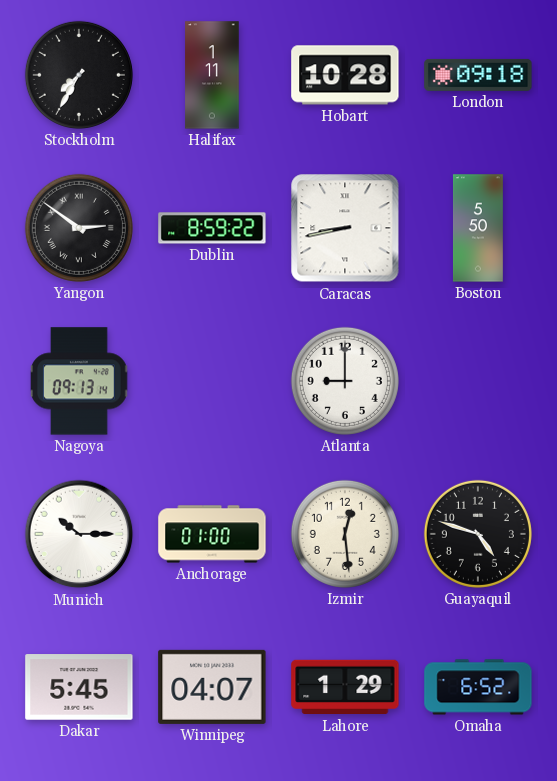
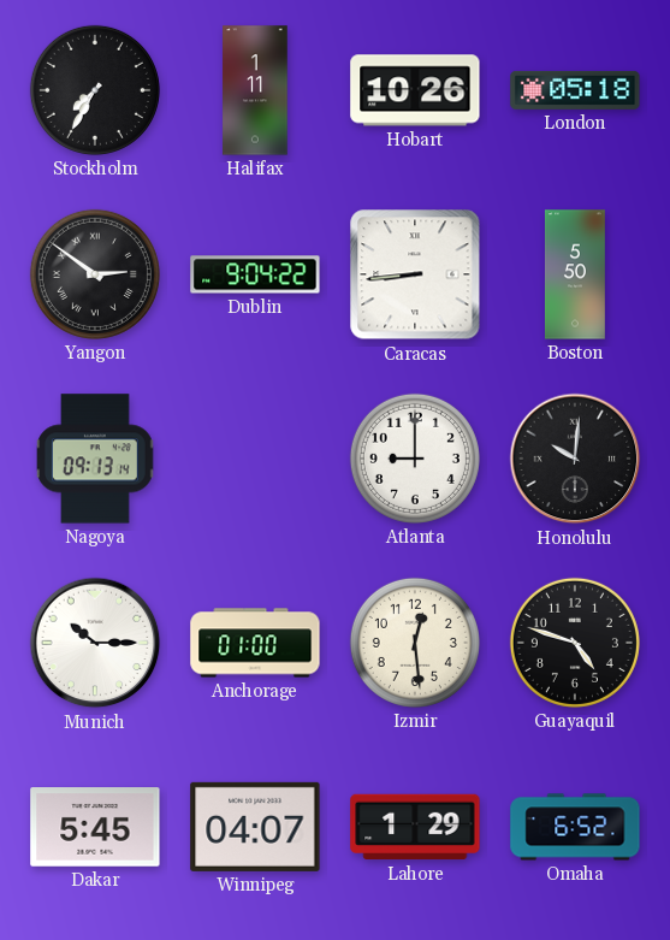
Hobart: 10:28 -> 10:26
London: 09:18 -> 05:18
Dublin: 8:59 -> 9:04
Caracas: 8:43 -> 8:44
Honolulu: none -> 10:01
